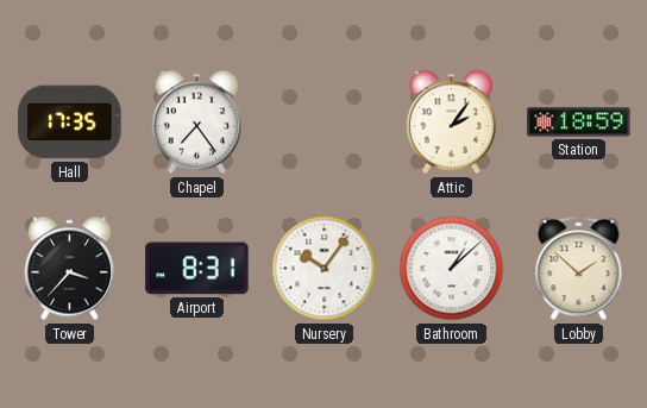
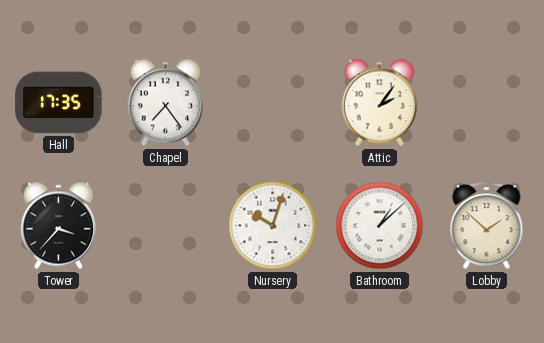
Station: 18:59 -> none
Airport: 8:31 -> none
Nursery: 10:06 -> 10:03
